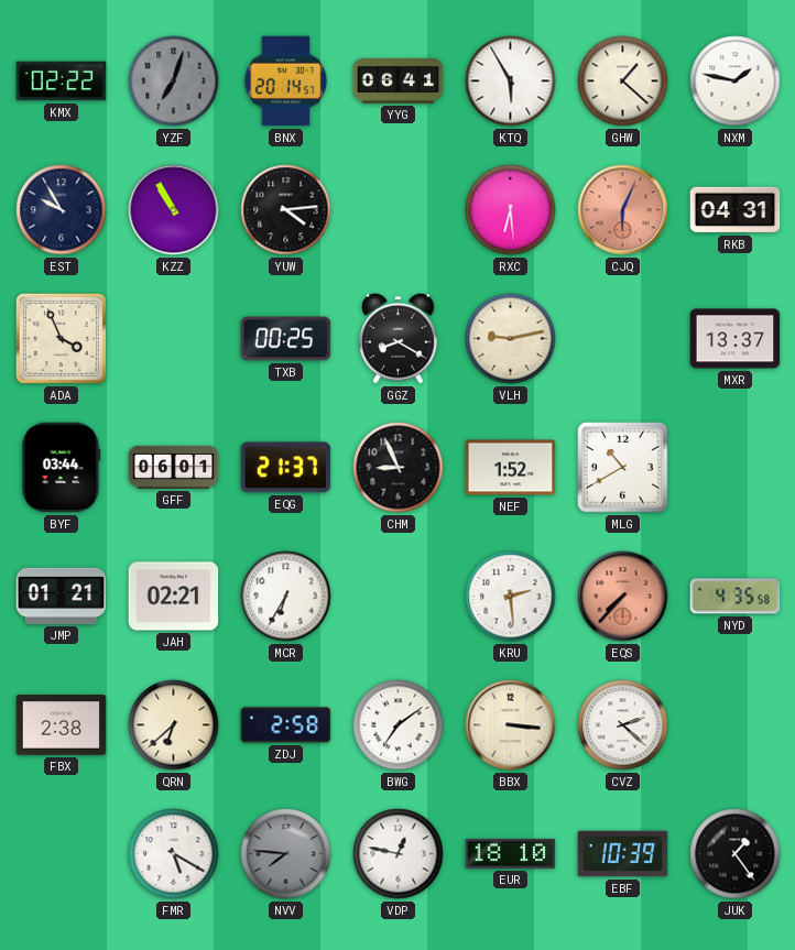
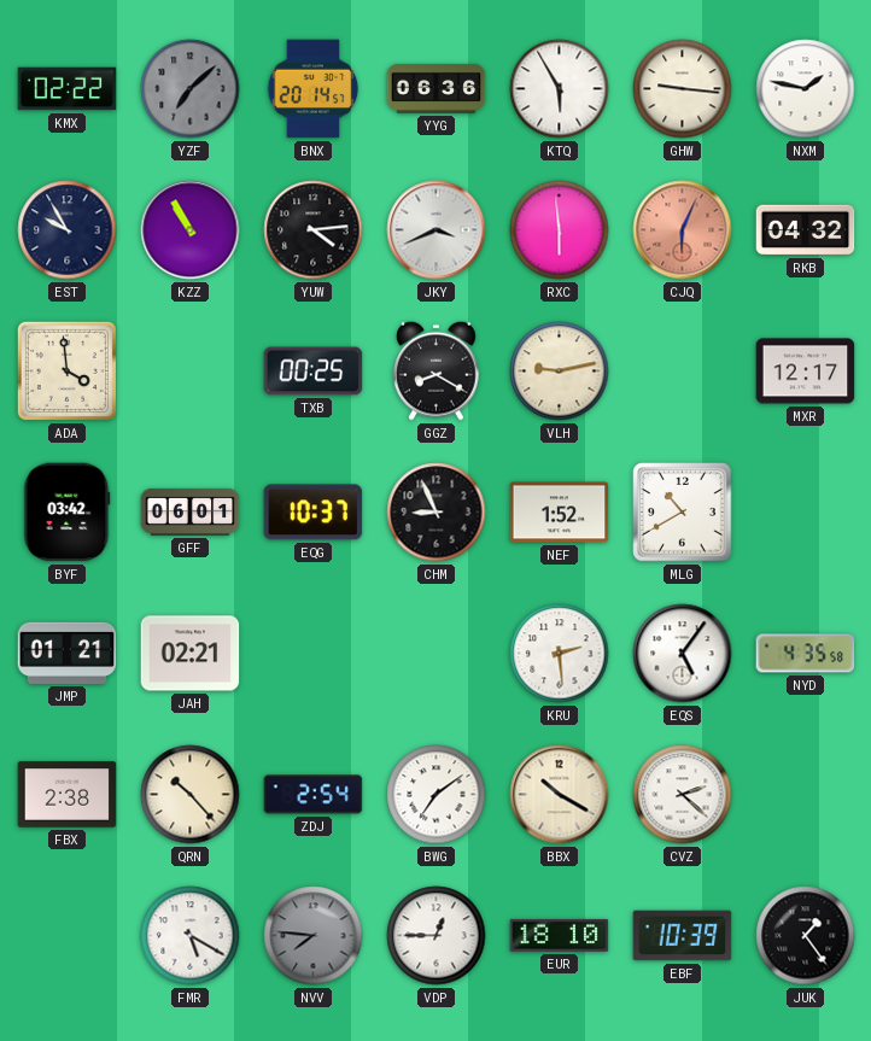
YZF: 7:03 -> 7:08
YYG: 06:41 -> 06:36
GHW: 1:22 -> 9:16
JKY: none -> 3:41
RXC: 6:29 -> 5:59
RKB: 04:31 -> 04:32
ADA: 3:56 -> 3:59
MXR: 13:37 -> 12:17
BYF: 03:44 -> 03:42
EQG: 21:37 -> 10:37
MCR: 6:35 -> none
EQS: 7:37 -> 5:06
EQS dial: salmon -> white
QRN: 6:38 -> 10:23
ZDJ: 2:58 -> 2:54
BBX: 3:16 -> 10:20
VDP: 12:47 -> 12:45
